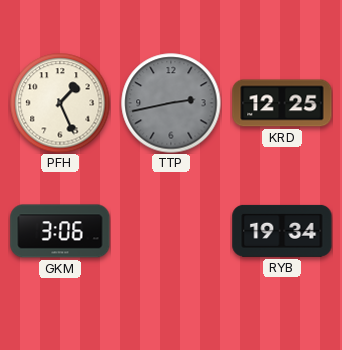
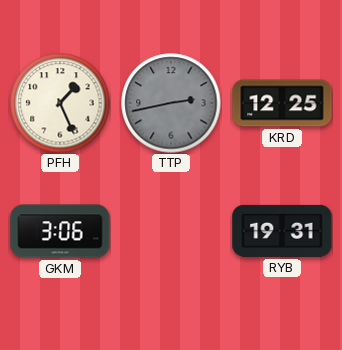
RYB: 19:34 -> 19:31
